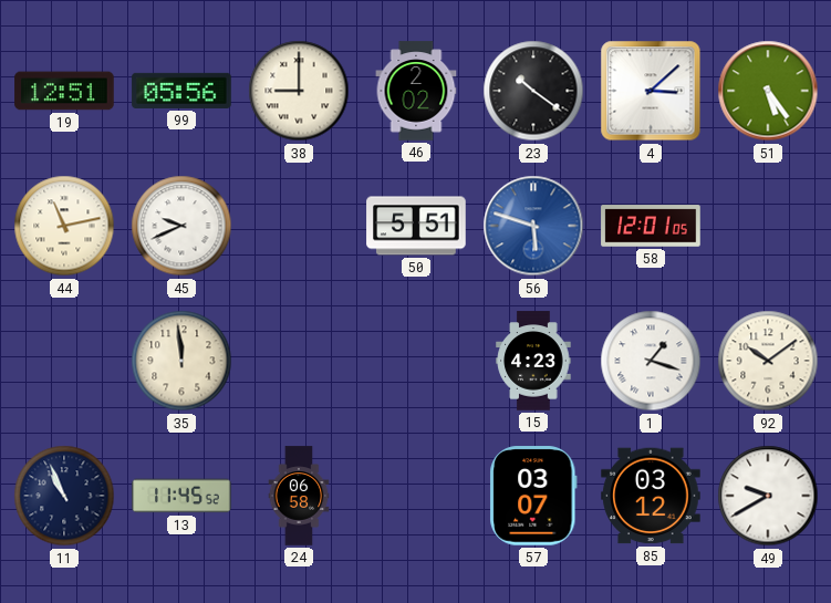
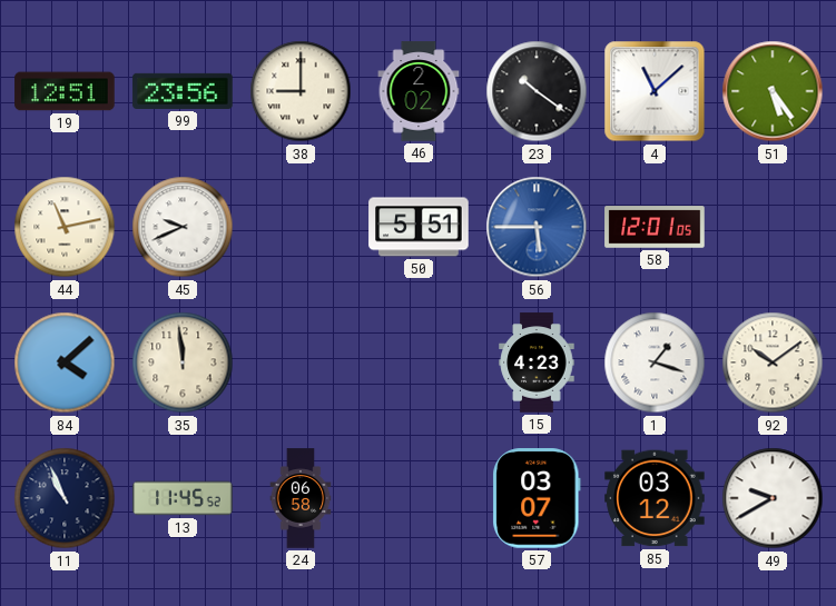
99: 05:56 -> 23:56
4: 3:08 -> 11:08
56: 5:48 -> 5:45
84: none -> 4:08
